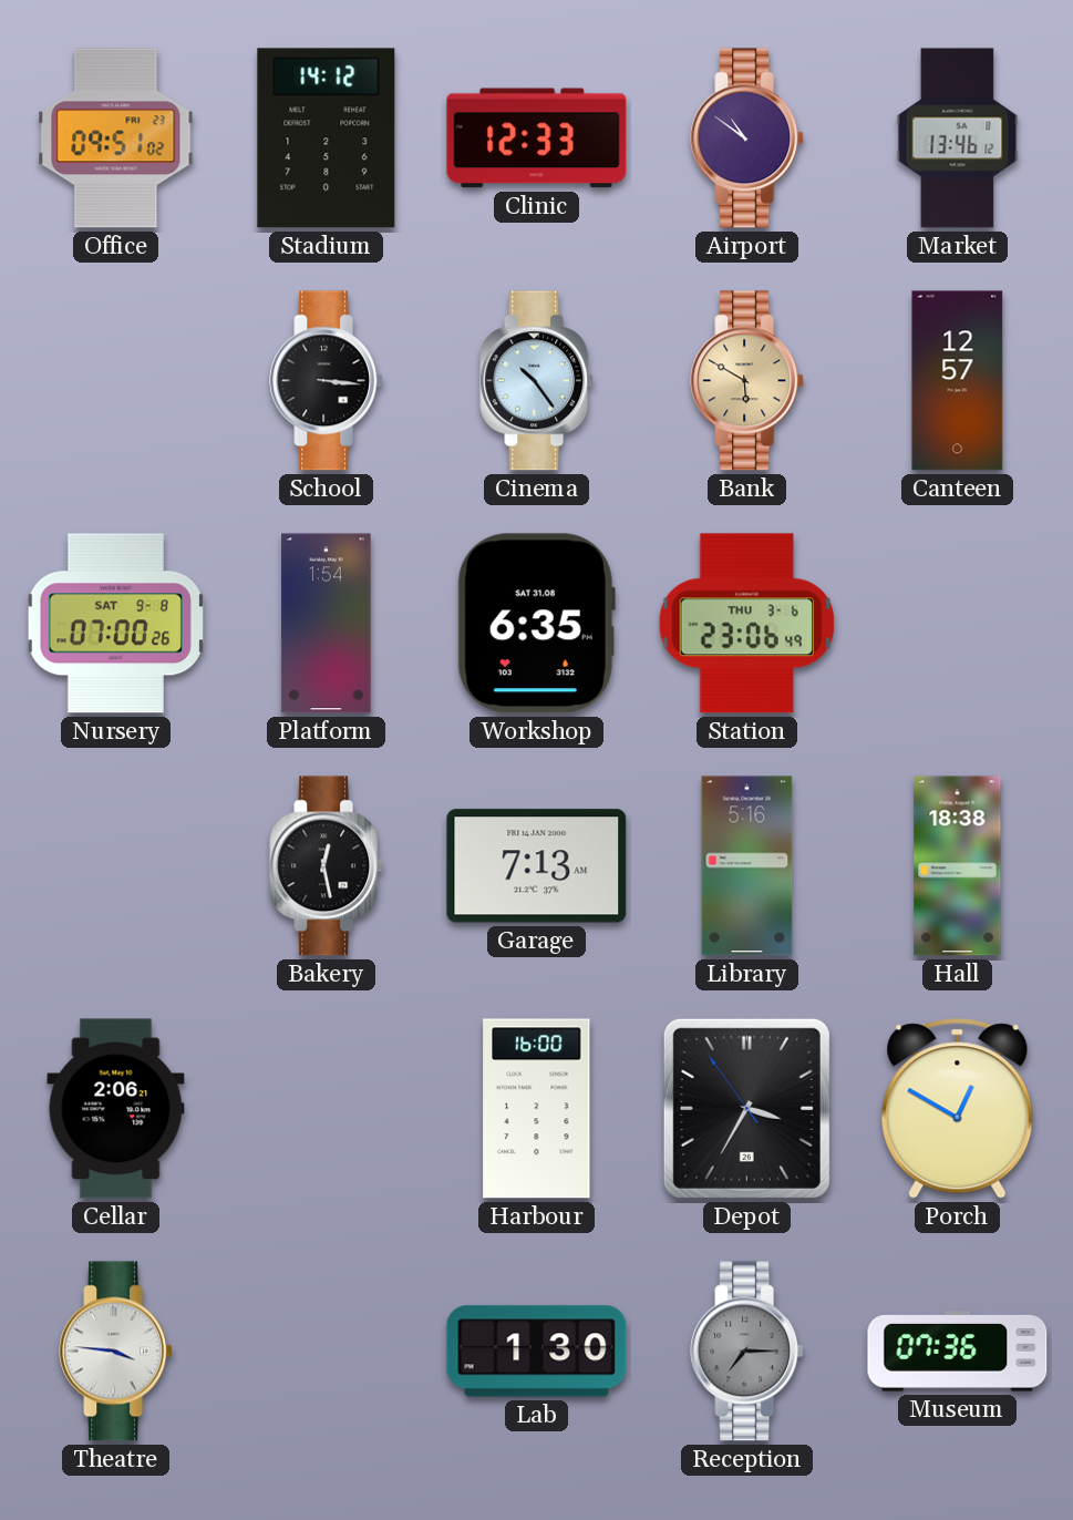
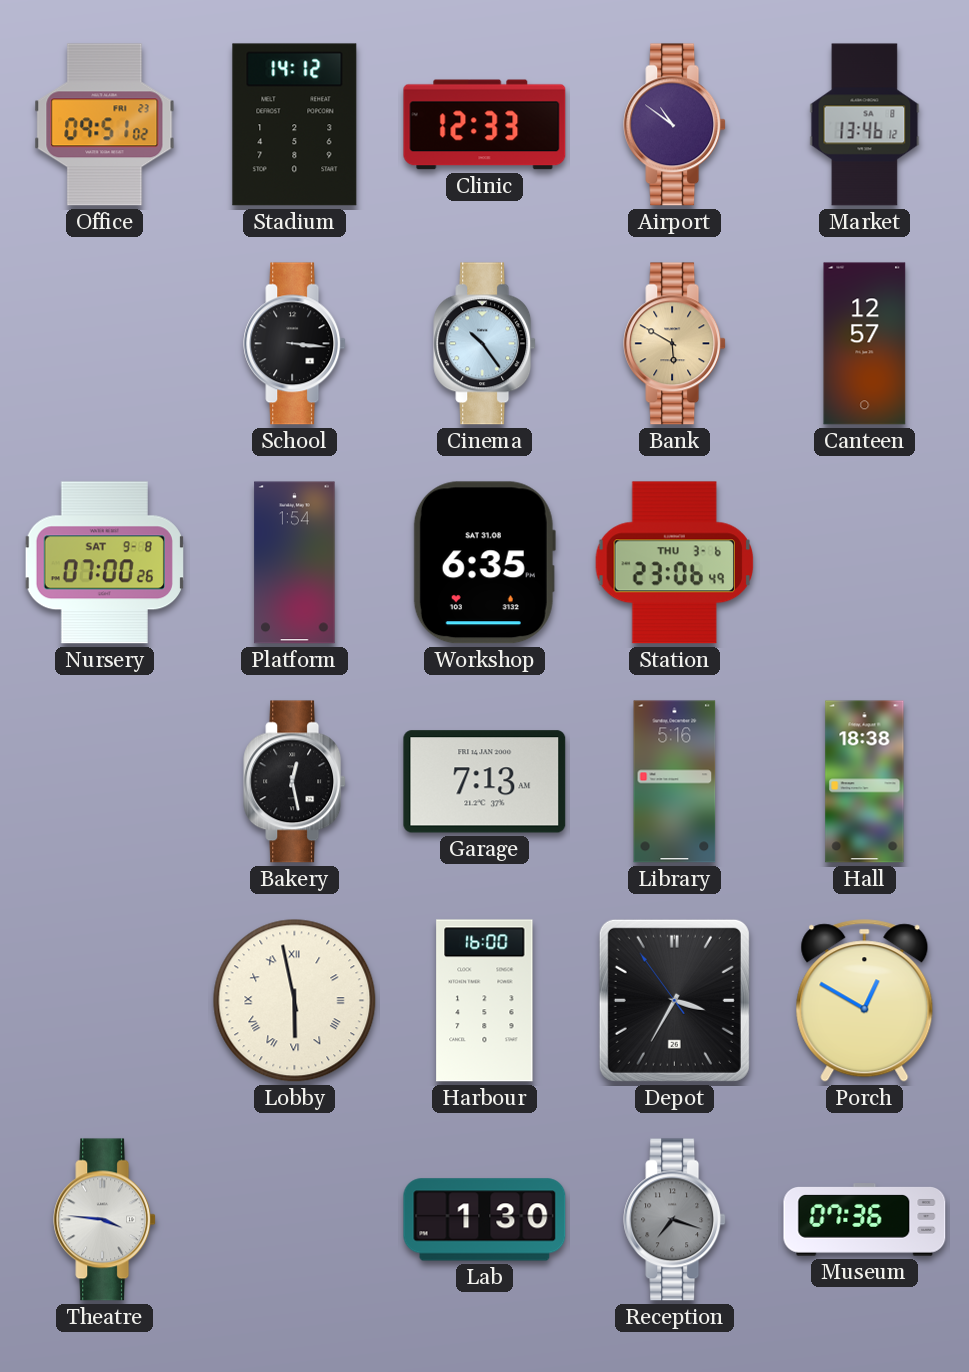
Cellar: 2:06 -> none
Lobby: none -> 5:58
Reception: 7:15 -> 7:18
